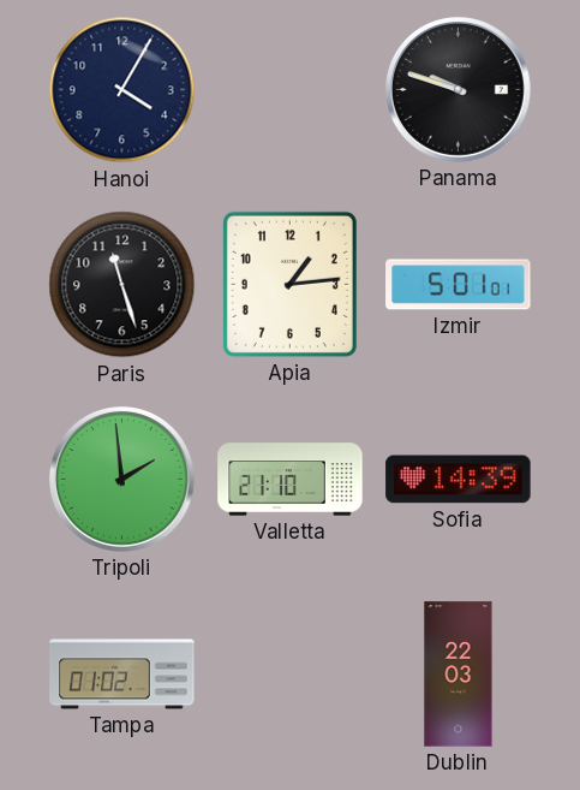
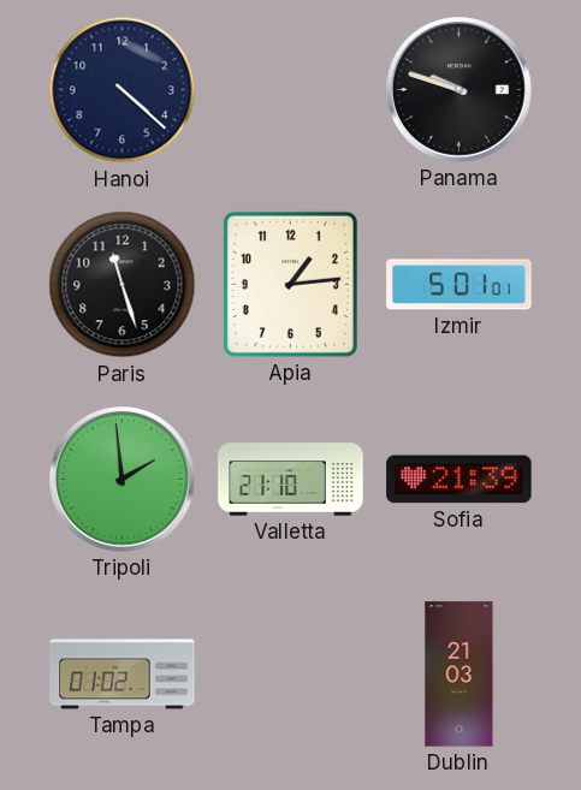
Hanoi: 4:05 -> 4:22
Sofia: 14:39 -> 21:39
Dublin: 22:03 -> 21:03
